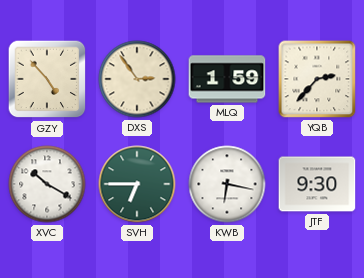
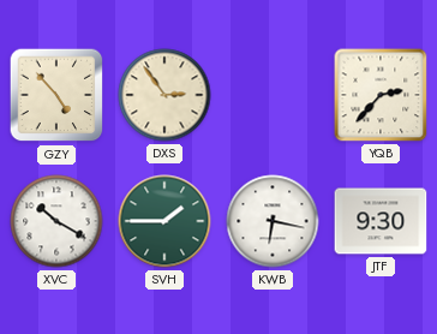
MLQ: 1:59 -> none
SVH: 6:45 -> 1:45
